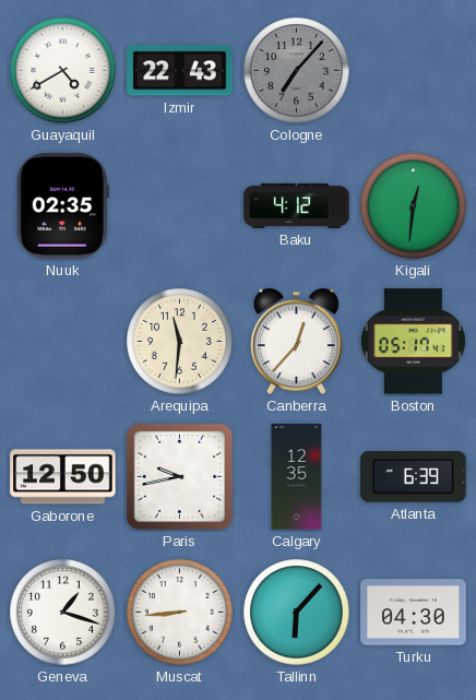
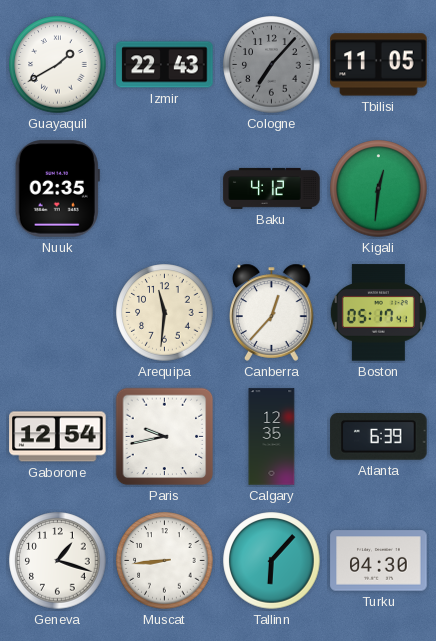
Guayaquil: 4:40 -> 1:40
Tbilisi: none -> 11:05
Gaborone: 12:50 -> 12:54
